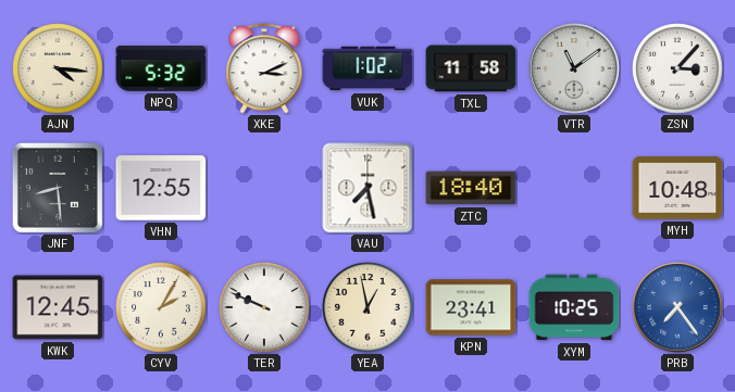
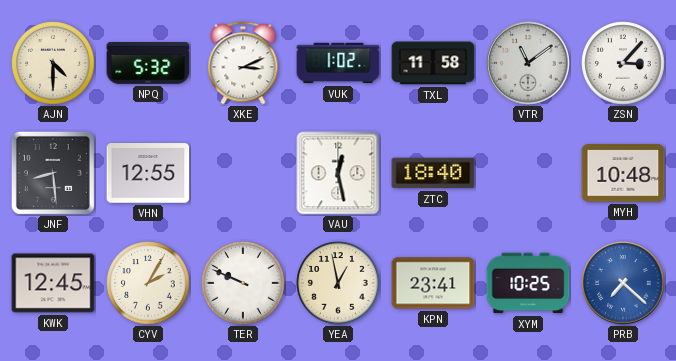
AJN: 4:16 -> 4:30
VAU: 7:28 -> 12:28
PRB: 7:24 -> 7:22
